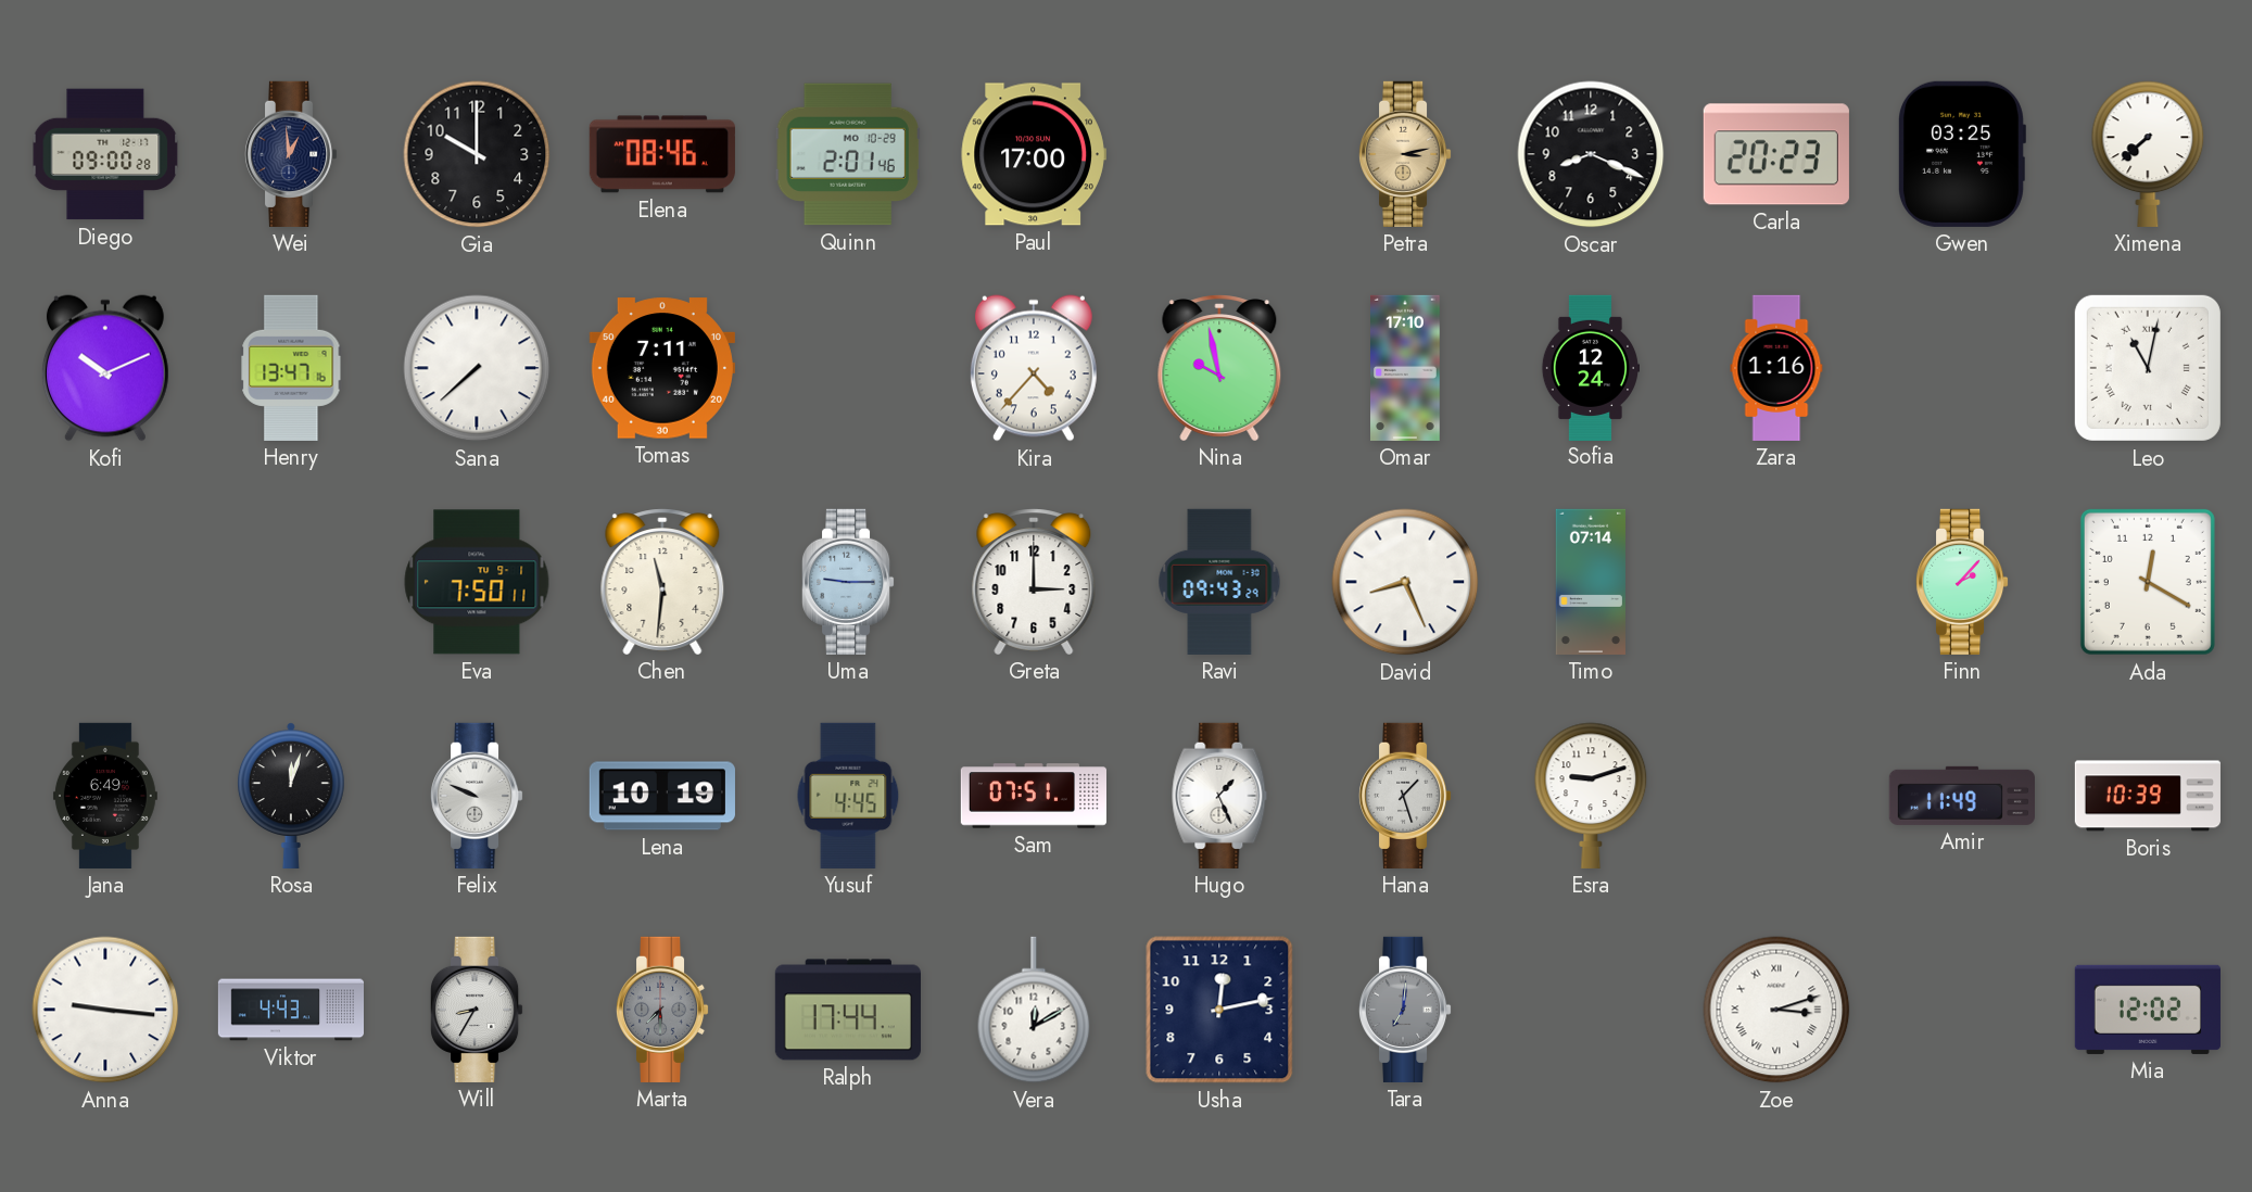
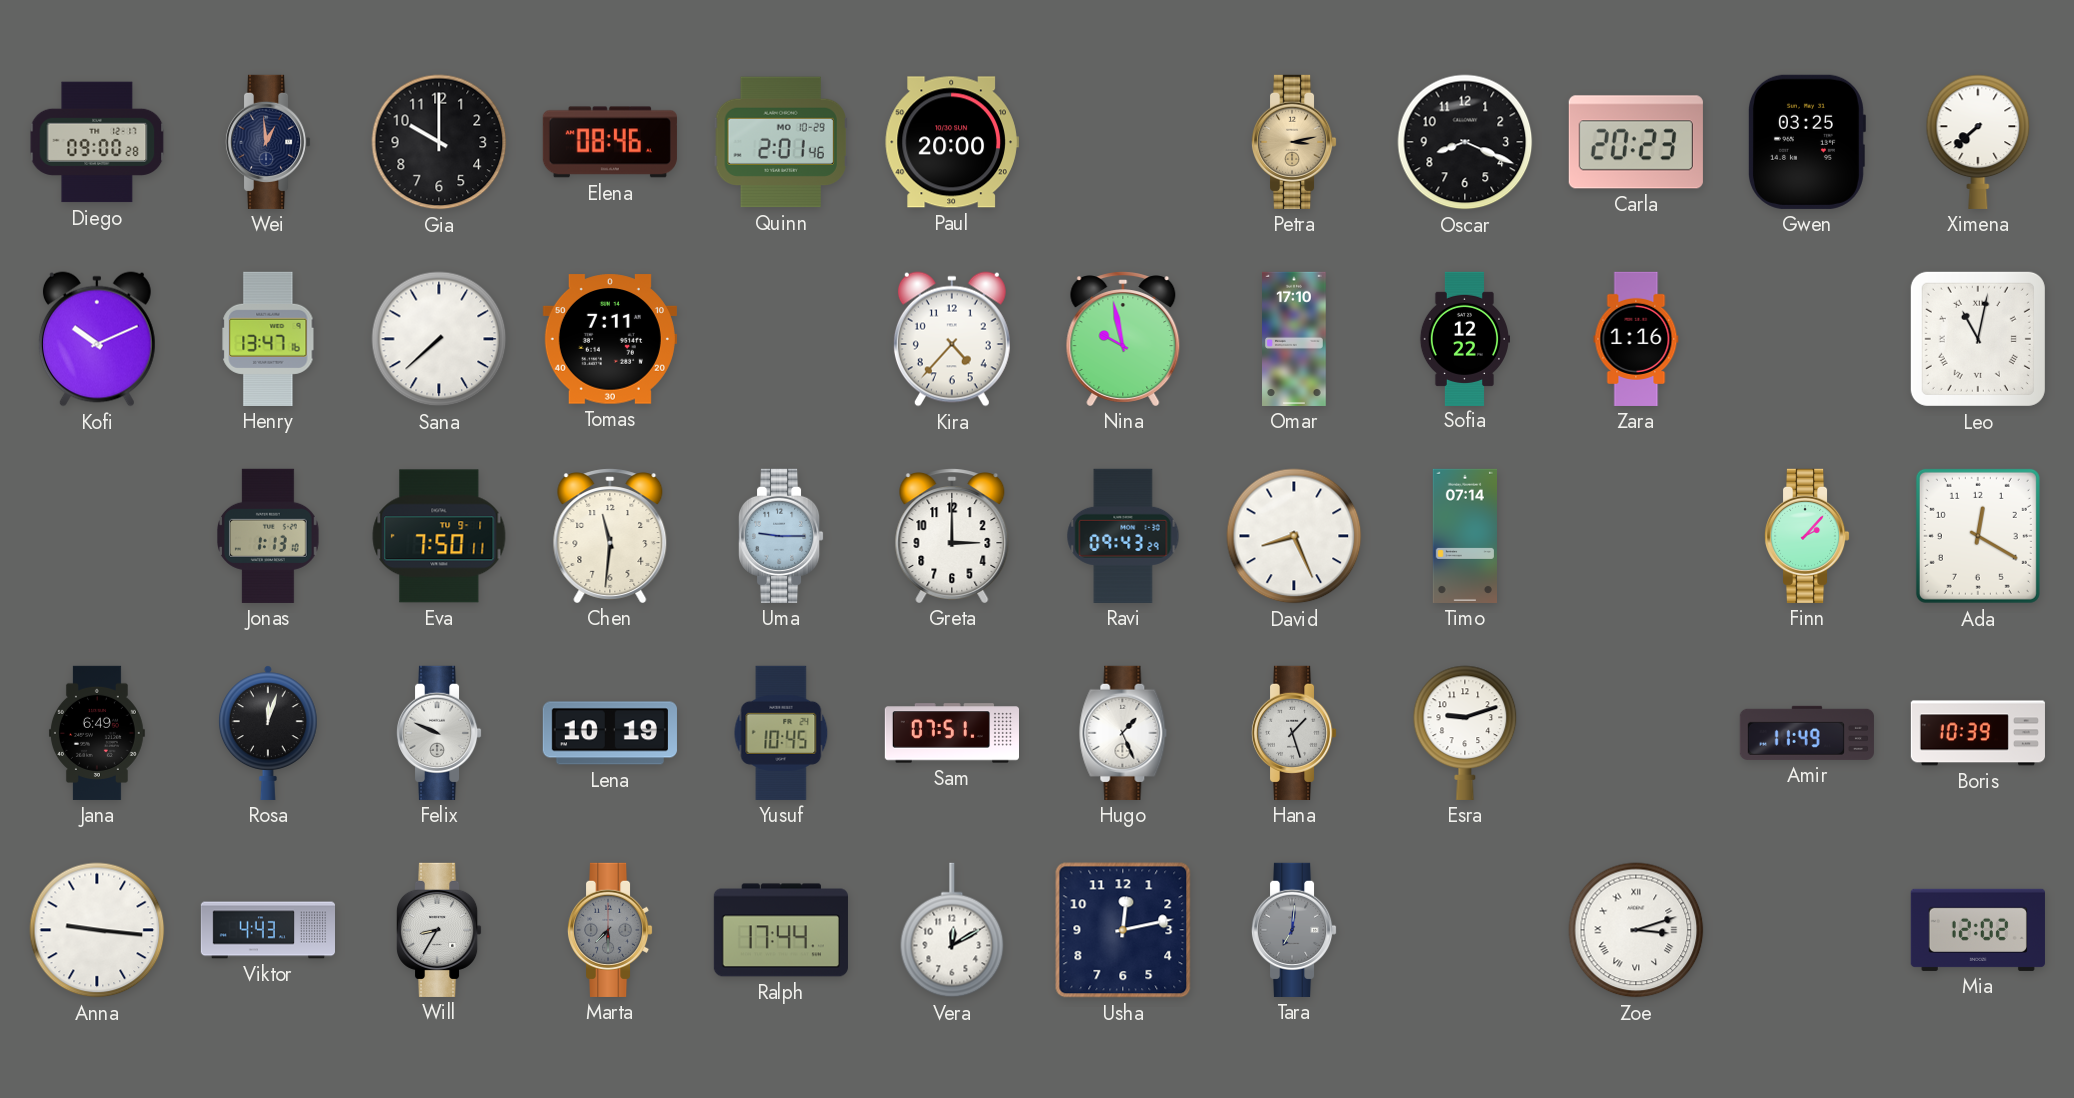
Paul: 17:00 -> 20:00
Sofia: 12:24 -> 12:22
Jonas: none -> 1:13
Yusuf: 4:45 -> 10:45
